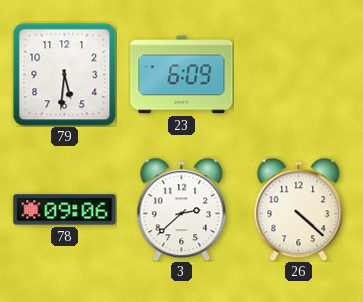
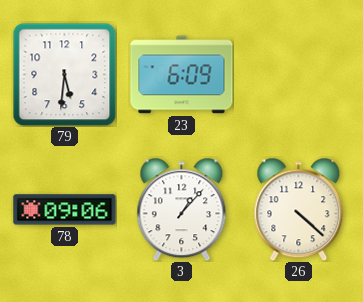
3: 2:38 -> 1:07
